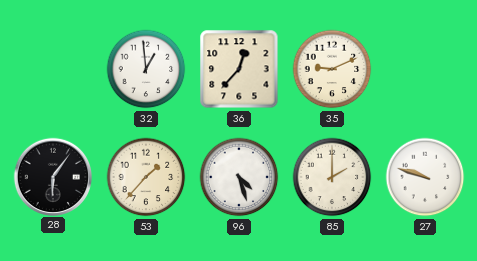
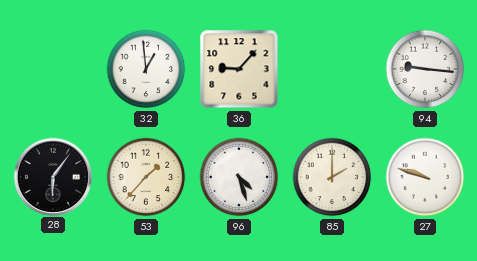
36: 12:37 -> 9:07
35: 9:11 -> none
94: none -> 9:16
